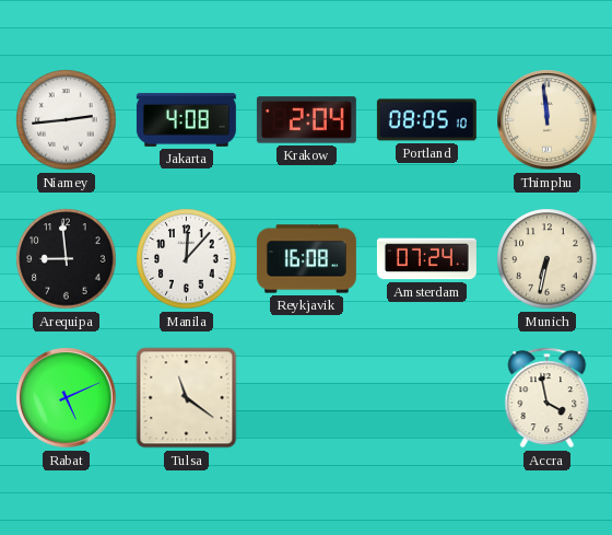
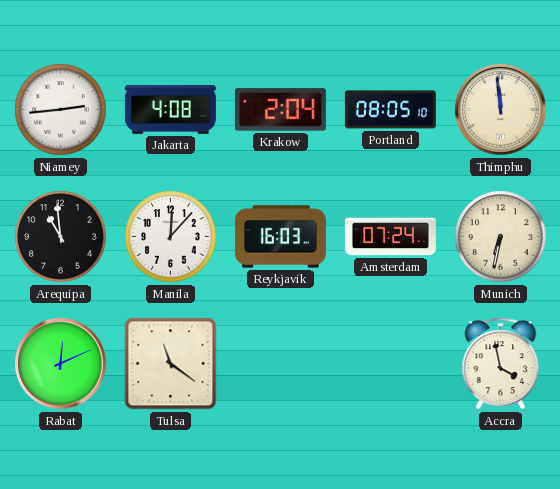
Arequipa: 8:59 -> 10:59
Reykjavik: 16:08 -> 16:03
Rabat: 5:11 -> 12:11
